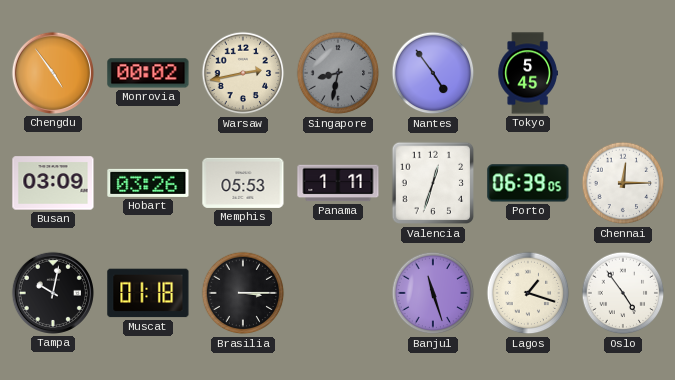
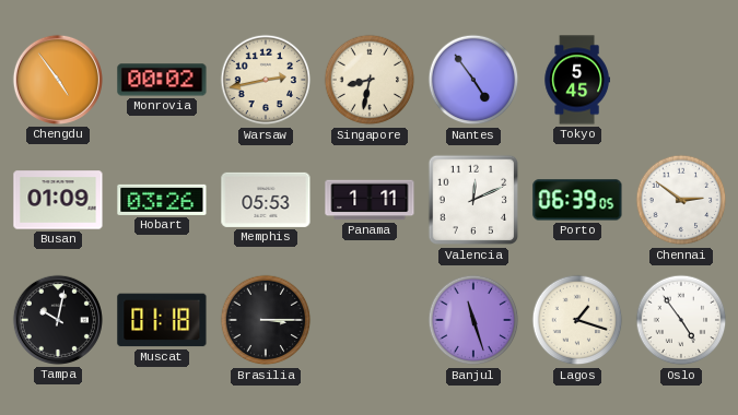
Singapore dial: grey -> cream
Busan: 03:09 -> 01:09
Valencia: 12:33 -> 12:11
Chennai: 12:15 -> 2:51
